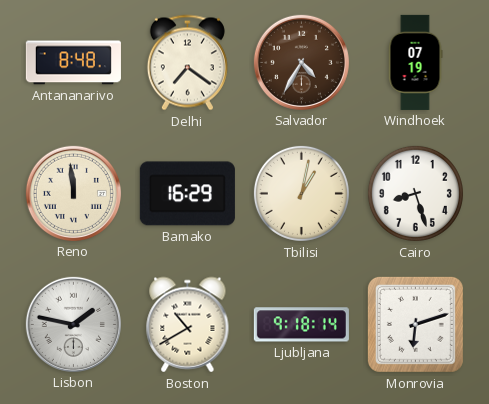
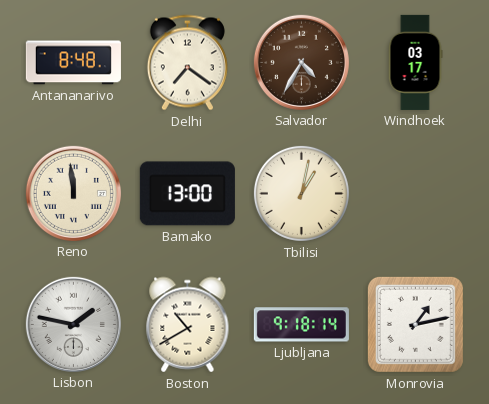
Windhoek: 07:19 -> 03:17
Bamako: 16:29 -> 13:00
Cairo: 8:27 -> none
Monrovia: 6:12 -> 1:13
